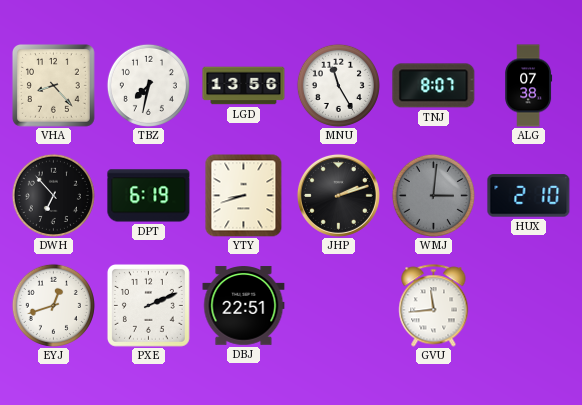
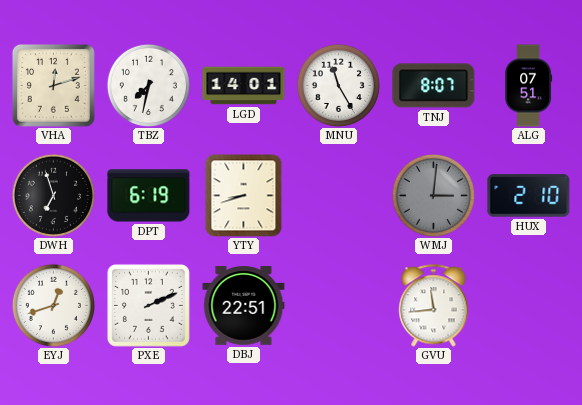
VHA: 8:23 -> 12:12
LGD: 13:56 -> 14:01
ALG: 07:38 -> 07:51
DWH: 6:53 -> 6:57
JHP: 2:12 -> none
